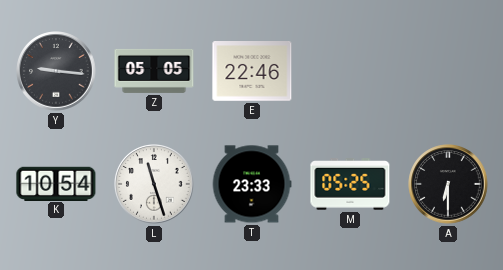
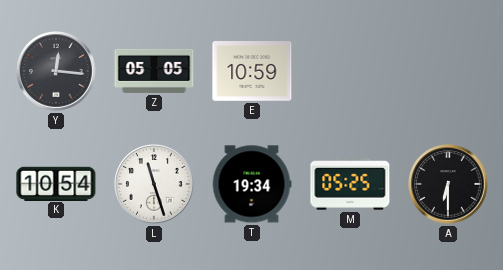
Y: 9:16 -> 12:16
E: 22:46 -> 10:59
T: 23:33 -> 19:34
